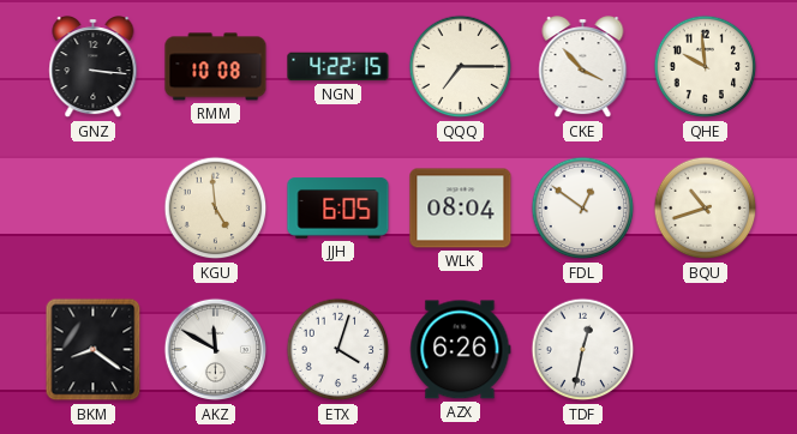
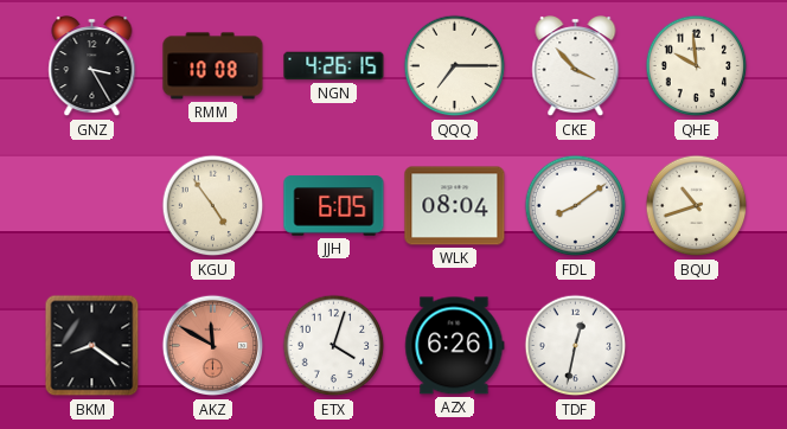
GNZ: 3:16 -> 3:25
NGN: 4:22 -> 4:26
KGU: 4:59 -> 4:54
FDL: 12:51 -> 8:09
AKZ dial: white -> salmon
